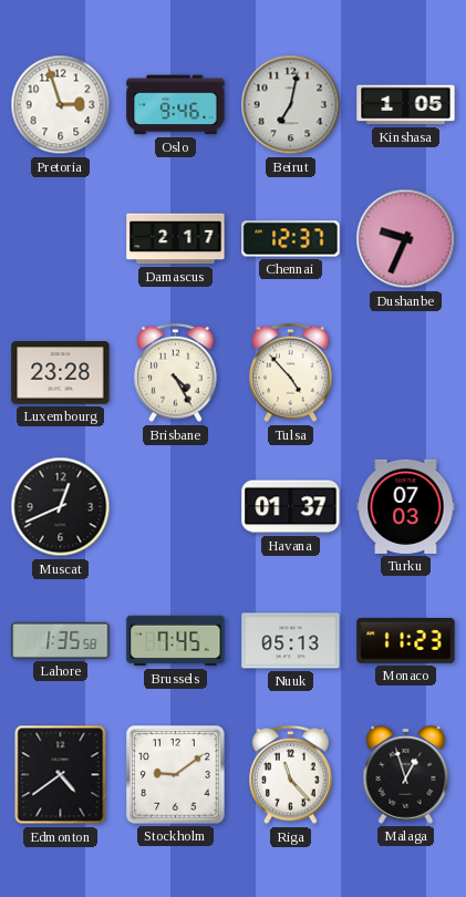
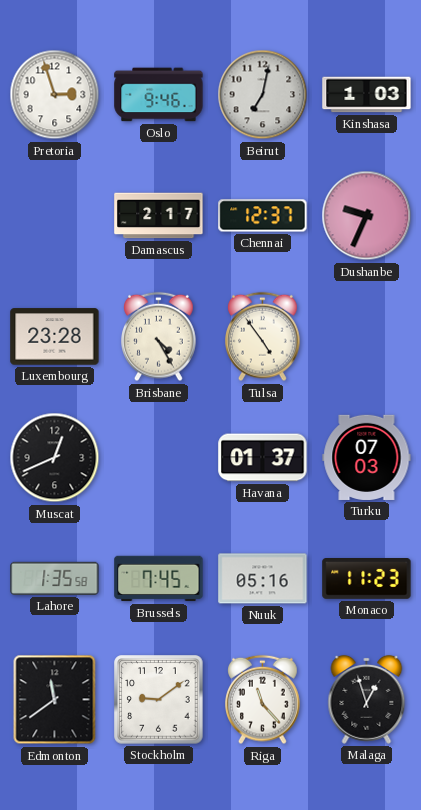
Kinshasa: 1:05 -> 1:03
Tulsa: 4:53 -> 4:54
Nuuk: 05:13 -> 05:16
Edmonton: 4:39 -> 11:39
